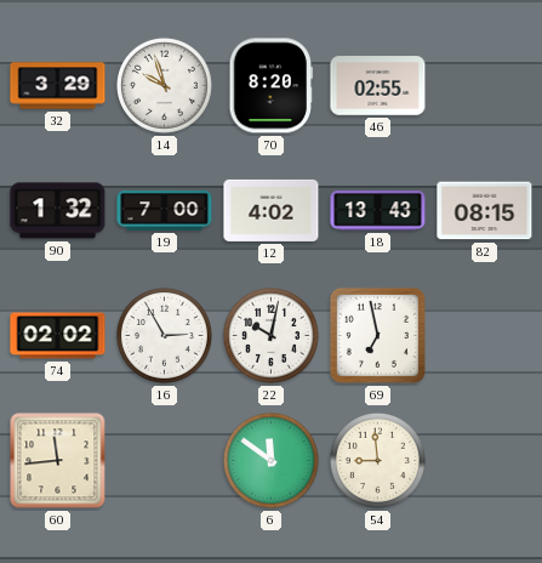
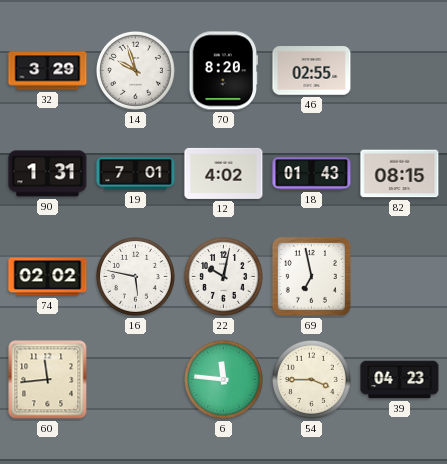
90: 1:32 -> 1:31
19: 7:00 -> 7:01
18: 13:43 -> 01:43
16: 2:55 -> 5:47
6: 11:51 -> 11:46
54: 8:59 -> 3:45
39: none -> 04:23
